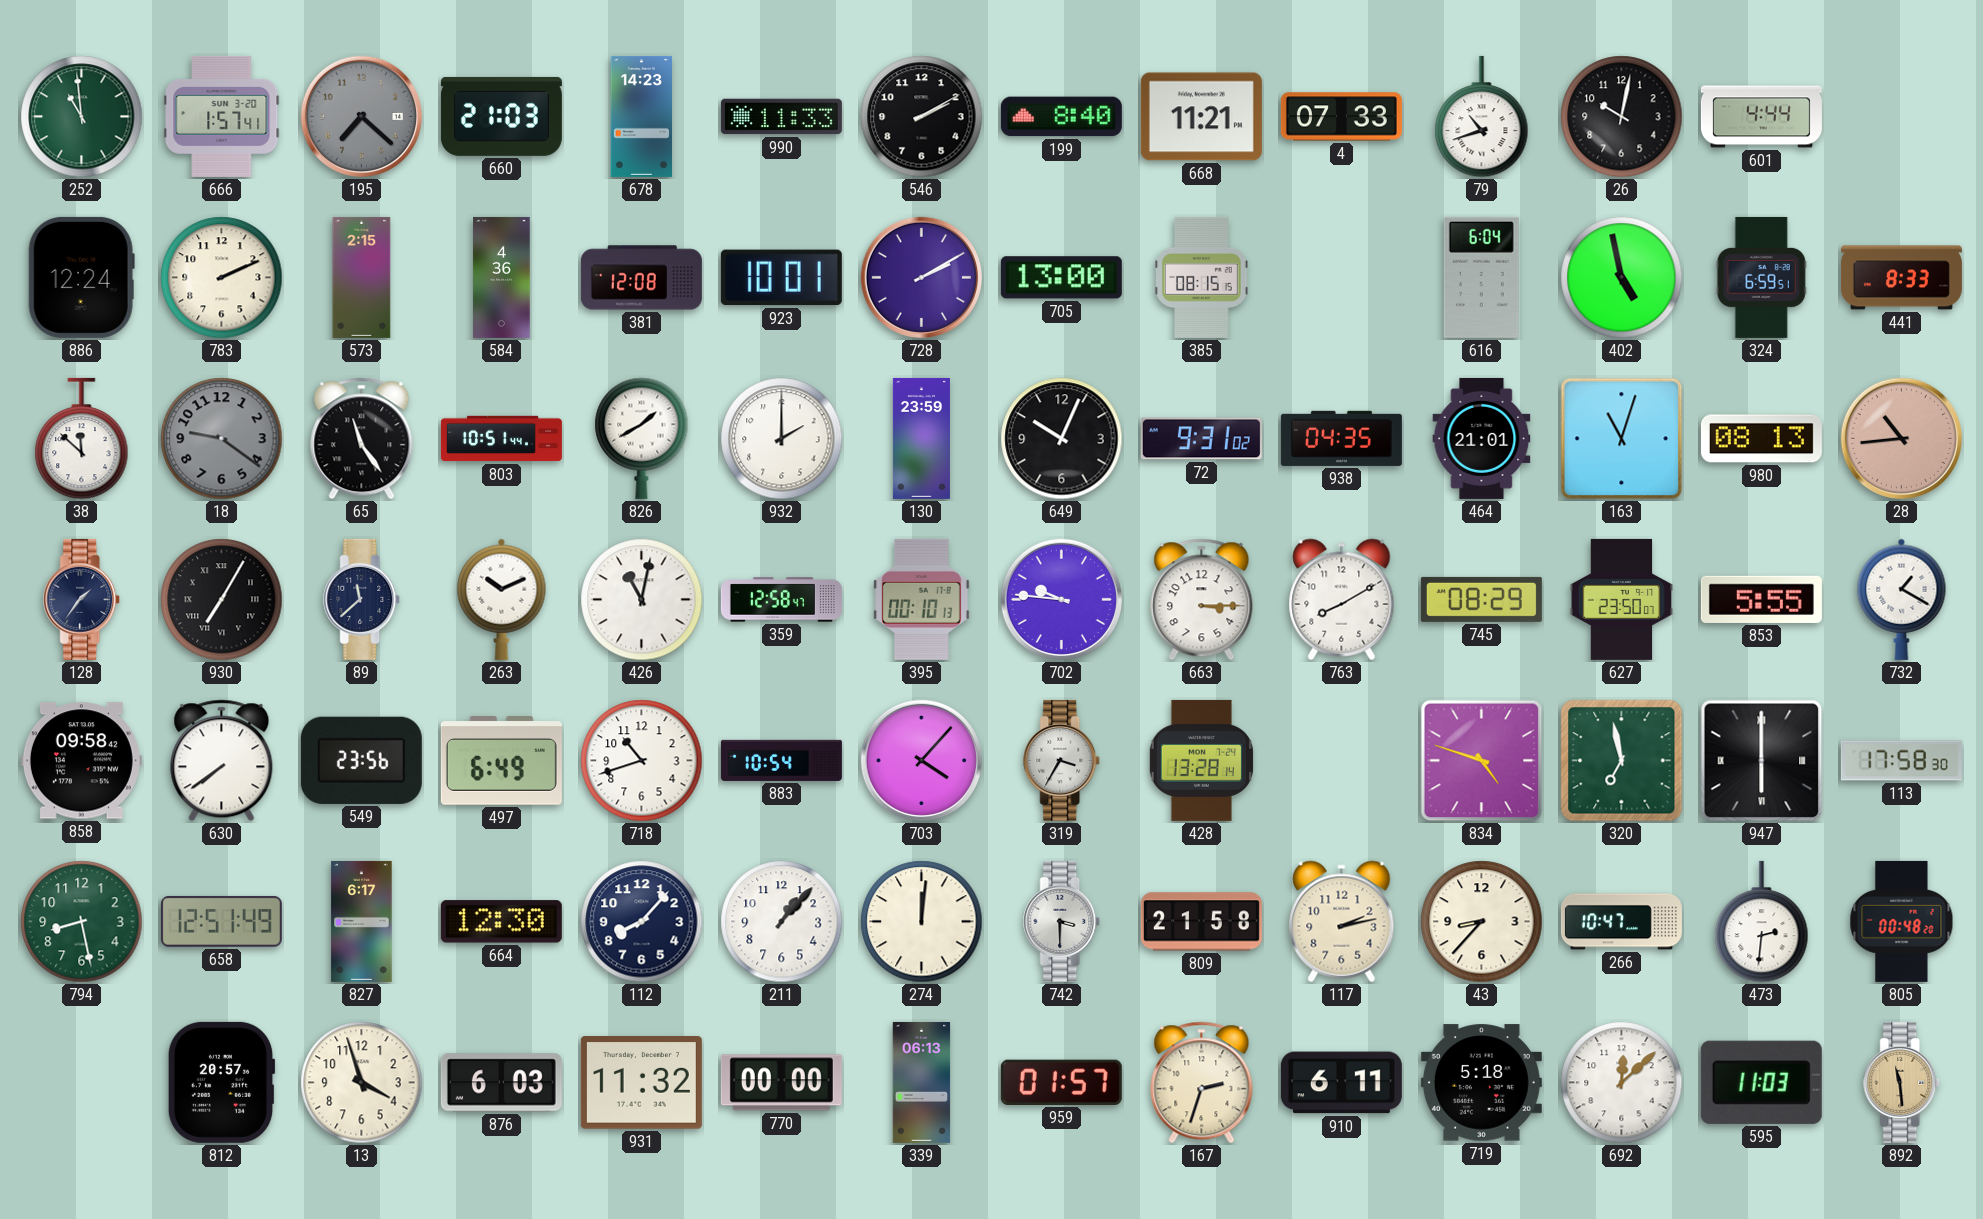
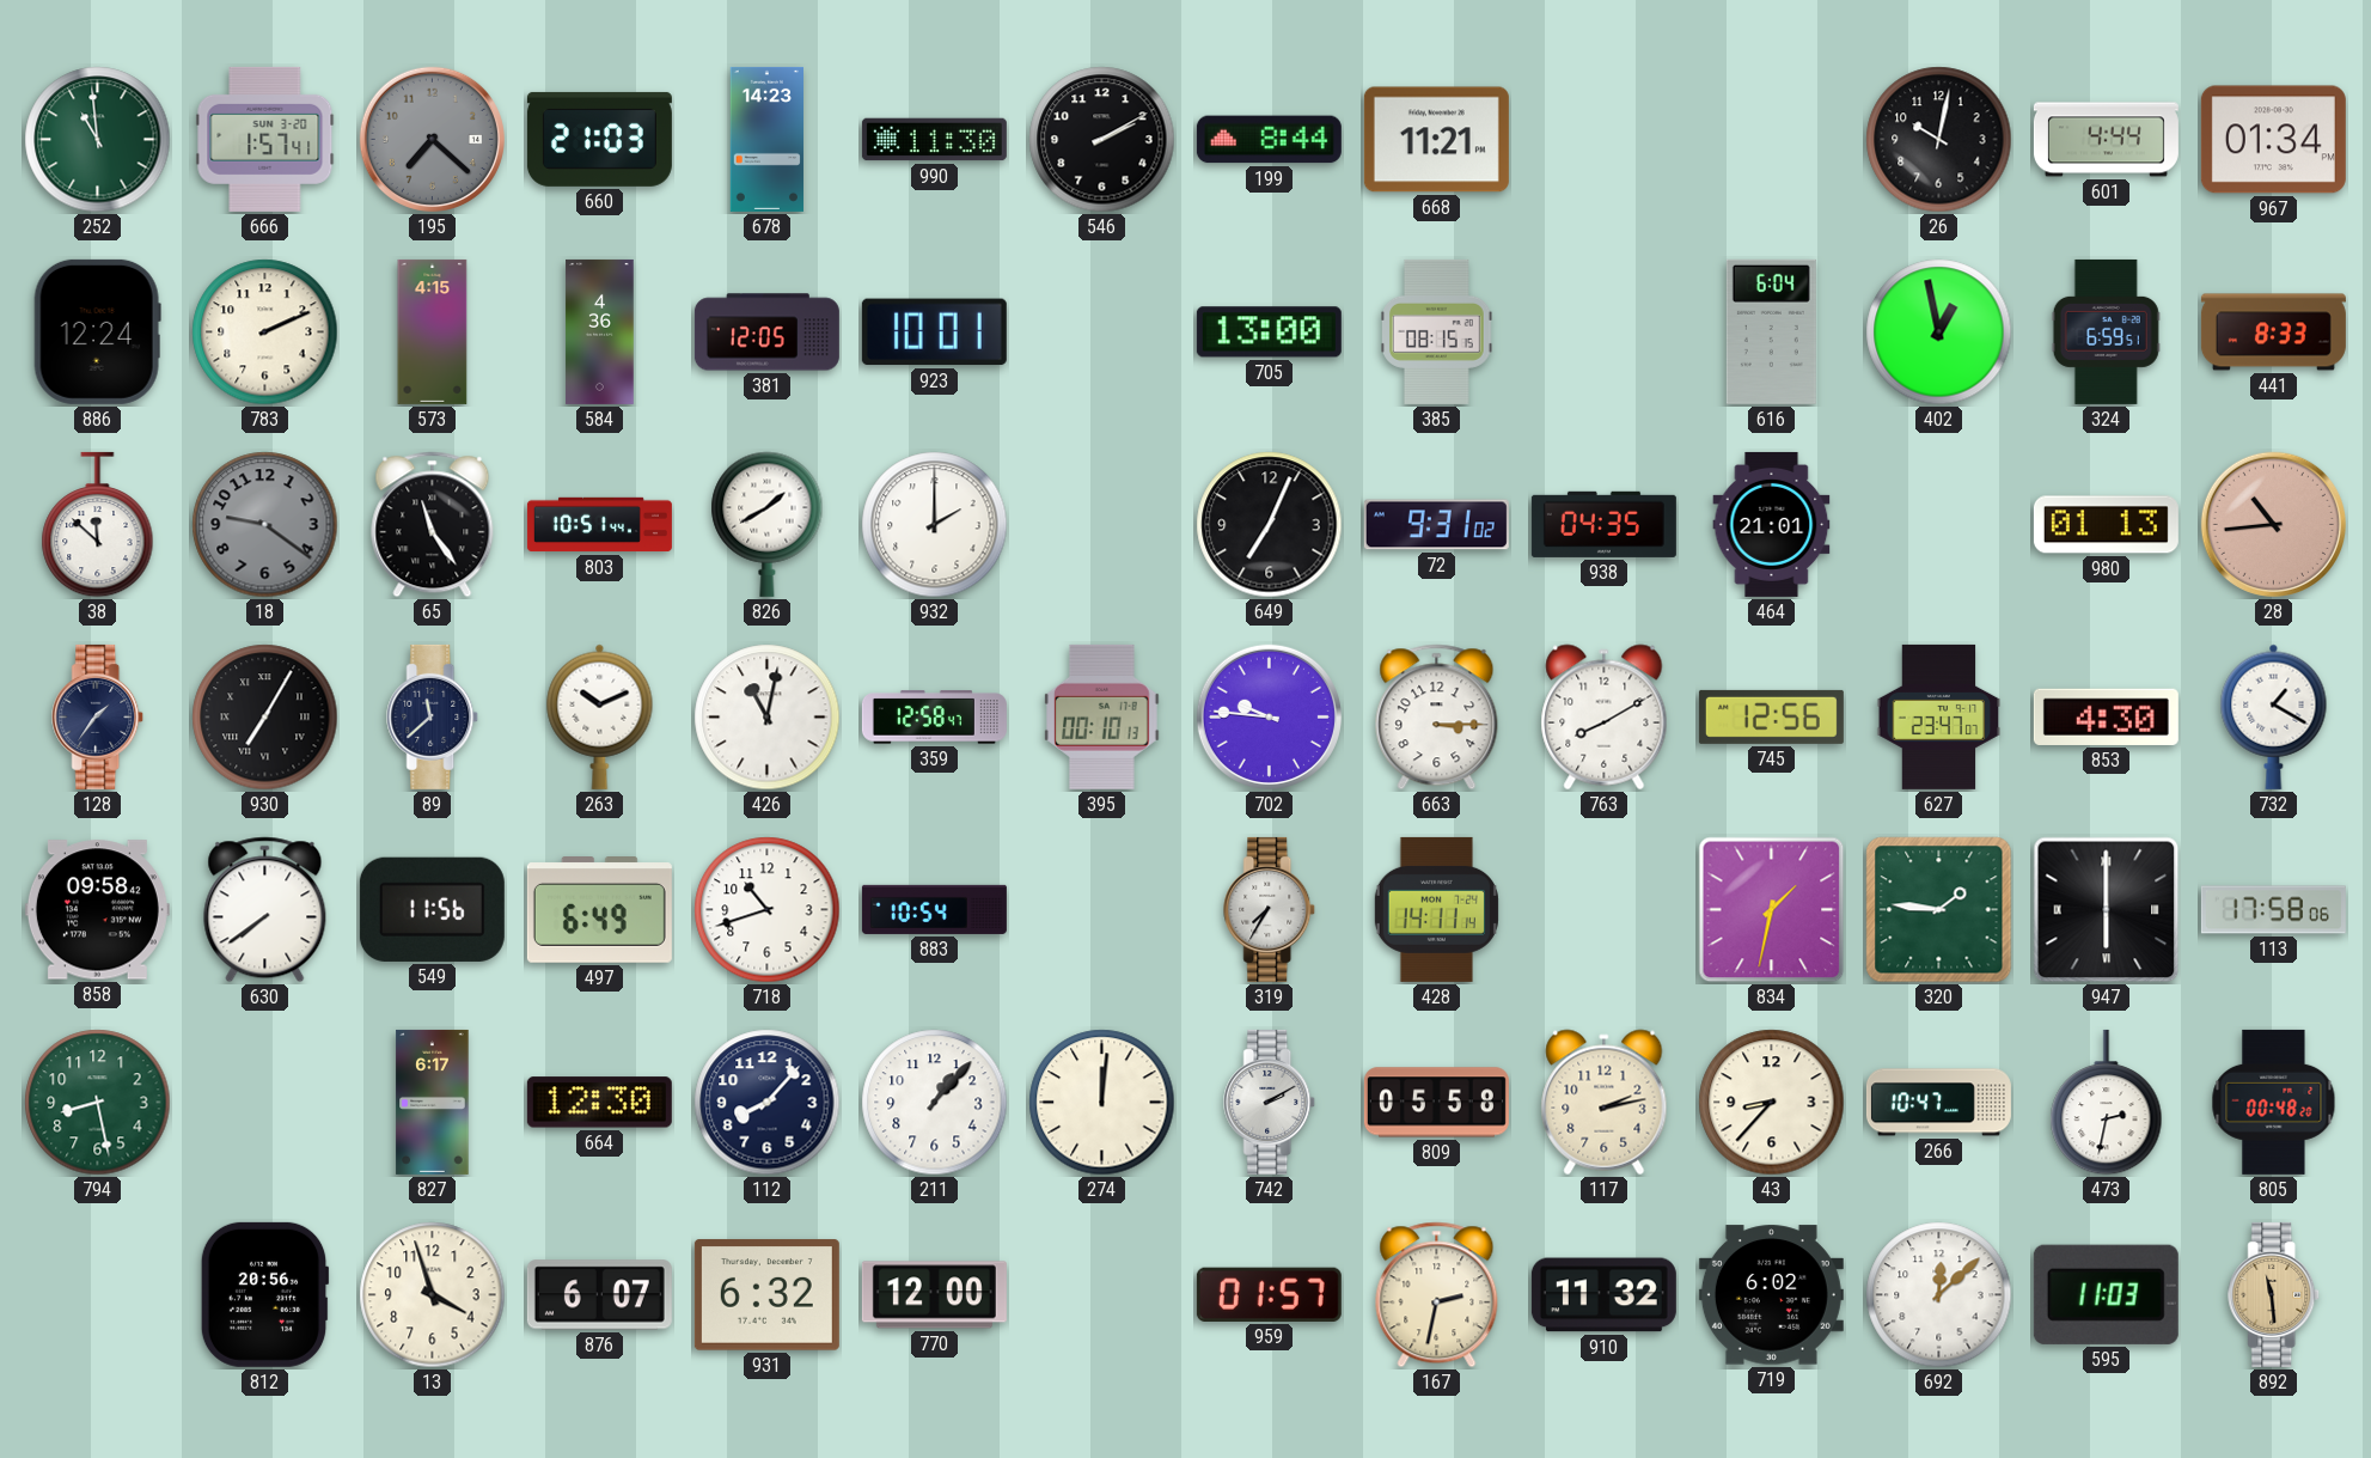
990: 11:33 -> 11:30
199: 8:40 -> 8:44
4: 07:33 -> none
79: 10:42 -> none
967: none -> 01:34
573: 2:15 -> 4:15
381: 12:08 -> 12:05
728: 2:10 -> none
402: 4:58 -> 12:58
130: 23:59 -> none
649: 10:04 -> 7:04
163: 11:03 -> none
980: 08:13 -> 01:13
745: 08:29 -> 12:56
627: 23:50 -> 23:47
853: 5:55 -> 4:30
549: 23:56 -> 11:56
703: 4:07 -> none
319: 3:35 -> 7:35
428: 13:28 -> 14:11
834: 4:48 -> 1:32
320: 6:58 -> 1:46
113: 17:58:30 -> 17:58:06
658: 12:51 -> none
742: 3:30 -> 2:10
809: 21:58 -> 05:58
473: 2:31 -> 2:32
812: 20:57 -> 20:56
876: 6:03 -> 6:07
931: 11:32 -> 6:32
770: 00:00 -> 12:00
339: 06:13 -> none
167: 2:33 -> 2:32
910: 6:11 -> 11:32
719: 5:18 -> 6:02
